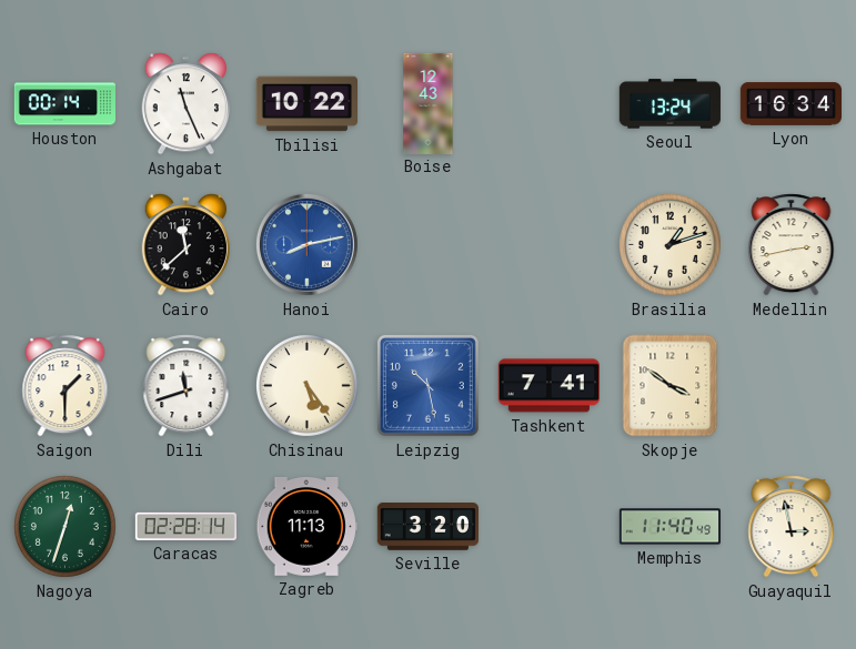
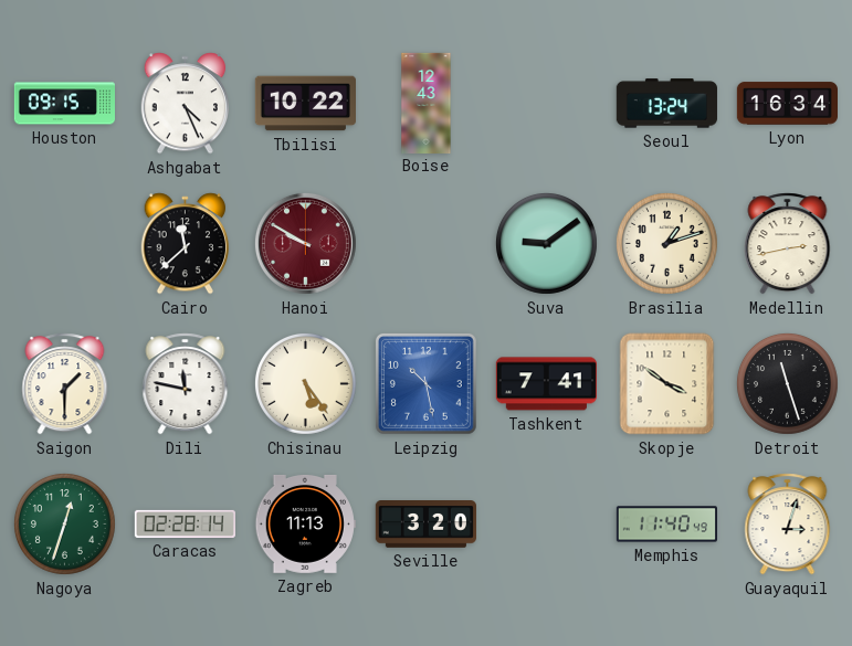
Houston: 00:14 -> 09:15
Ashgabat: 11:26 -> 4:26
Hanoi: 8:13 -> 9:50
Hanoi dial: blue -> burgundy
Suva: none -> 9:09
Dili: 11:42 -> 11:47
Detroit: none -> 11:27
Guayaquil: 2:58 -> 3:03
